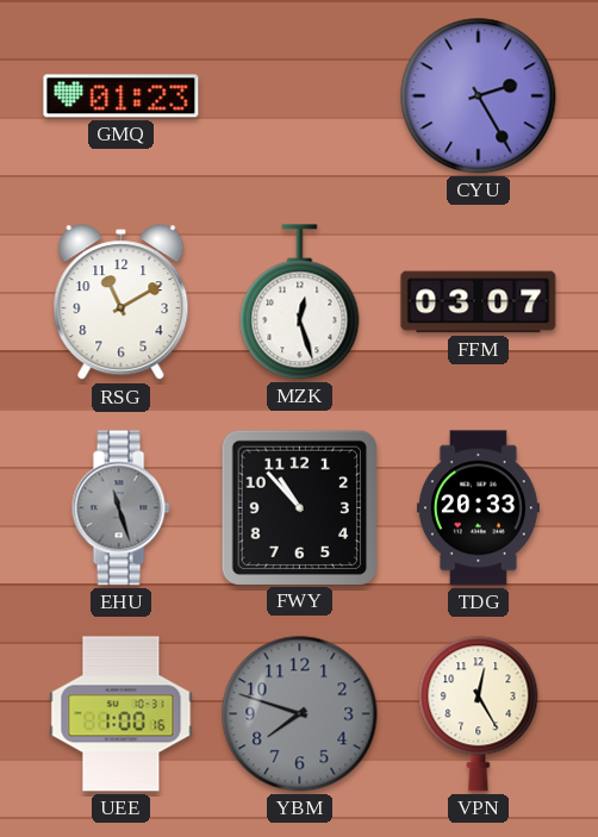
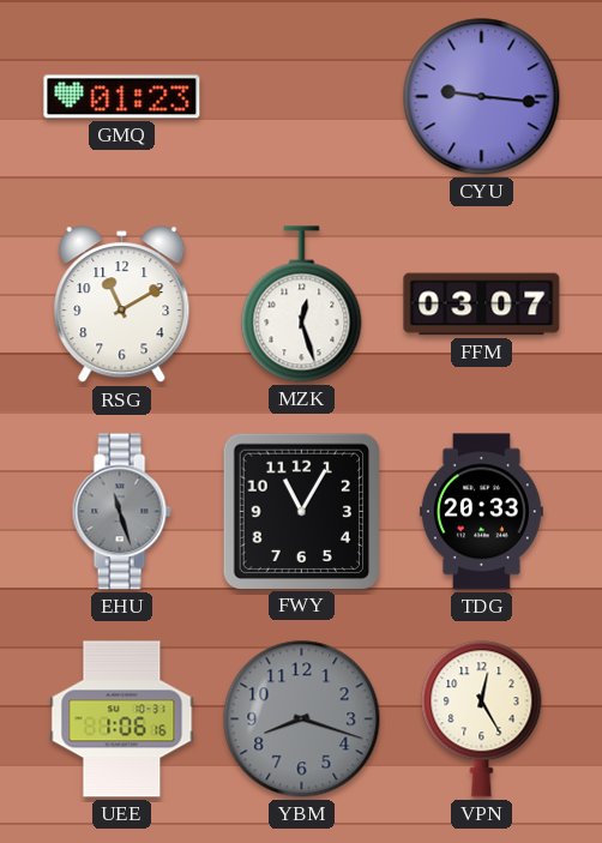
CYU: 2:25 -> 9:16
FWY: 10:53 -> 11:05
UEE: 1:00 -> 1:06
YBM: 7:48 -> 8:18
